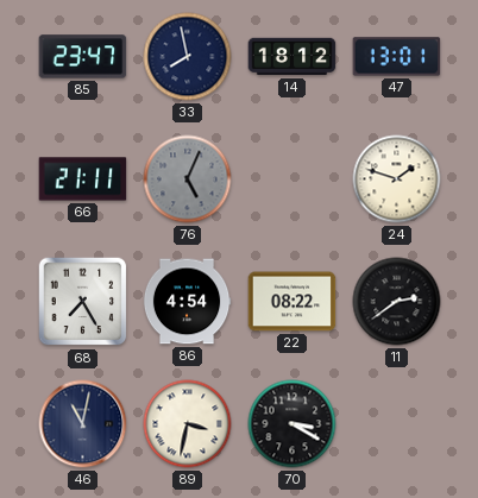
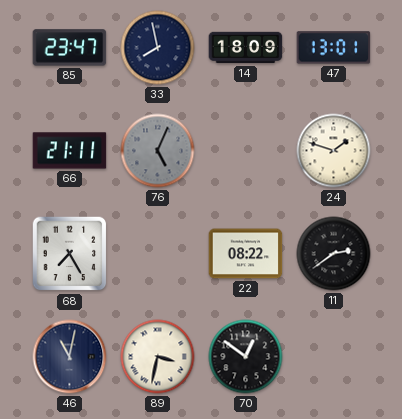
14: 18:12 -> 18:09
86: 4:54 -> none
70: 3:20 -> 12:51
